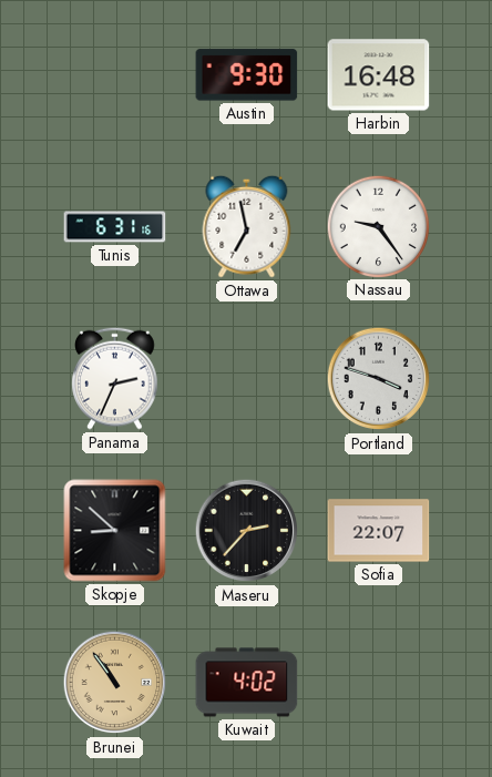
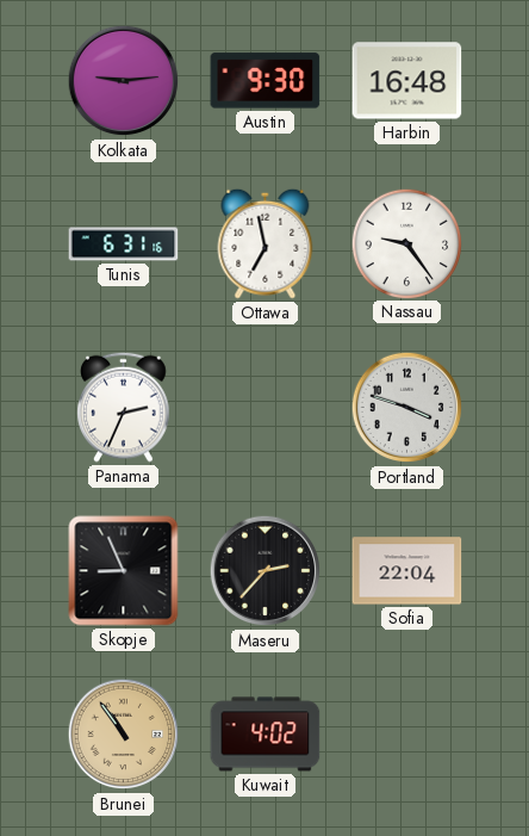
Kolkata: none -> 9:14
Skopje: 8:52 -> 8:56
Sofia: 22:07 -> 22:04
